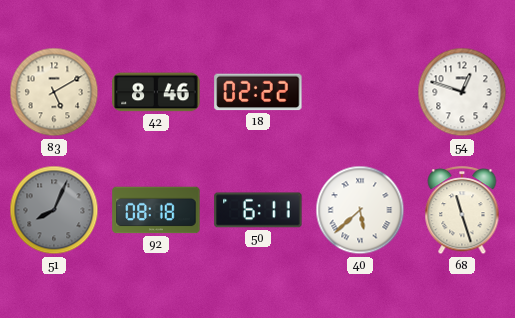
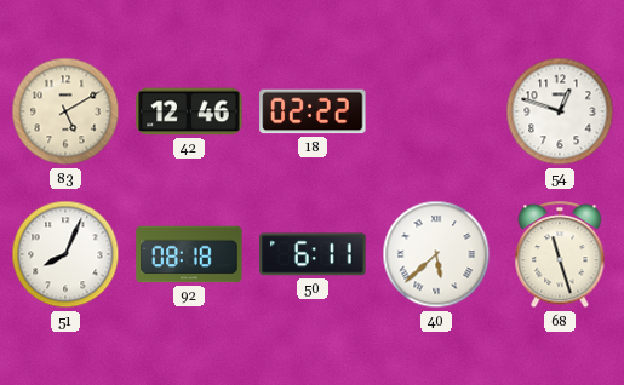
42: 8:46 -> 12:46
51 dial: grey -> white
